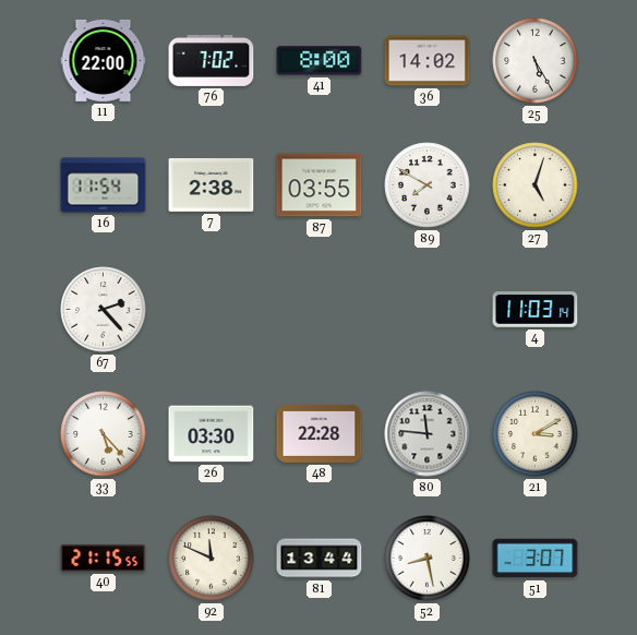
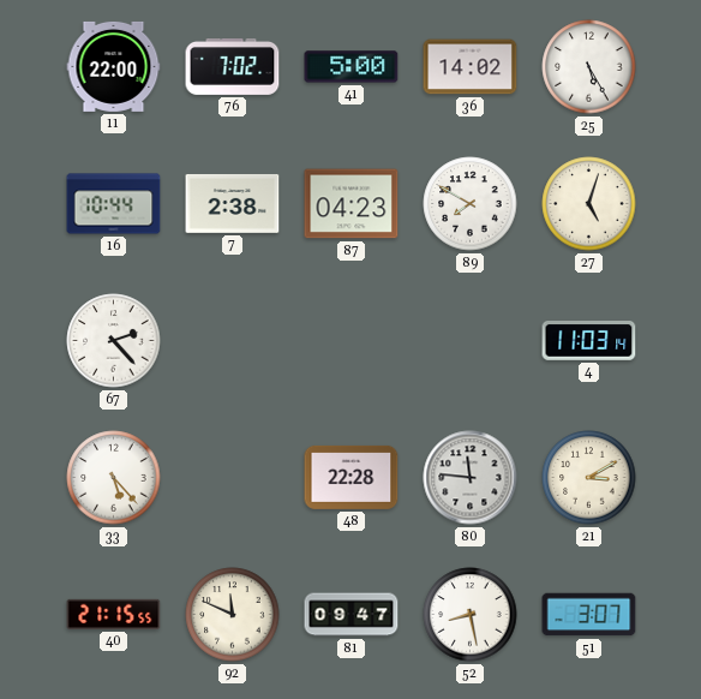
41: 8:00 -> 5:00
16: 11:54 -> 10:44
87: 03:55 -> 04:23
26: 03:30 -> none
81: 13:44 -> 09:47
